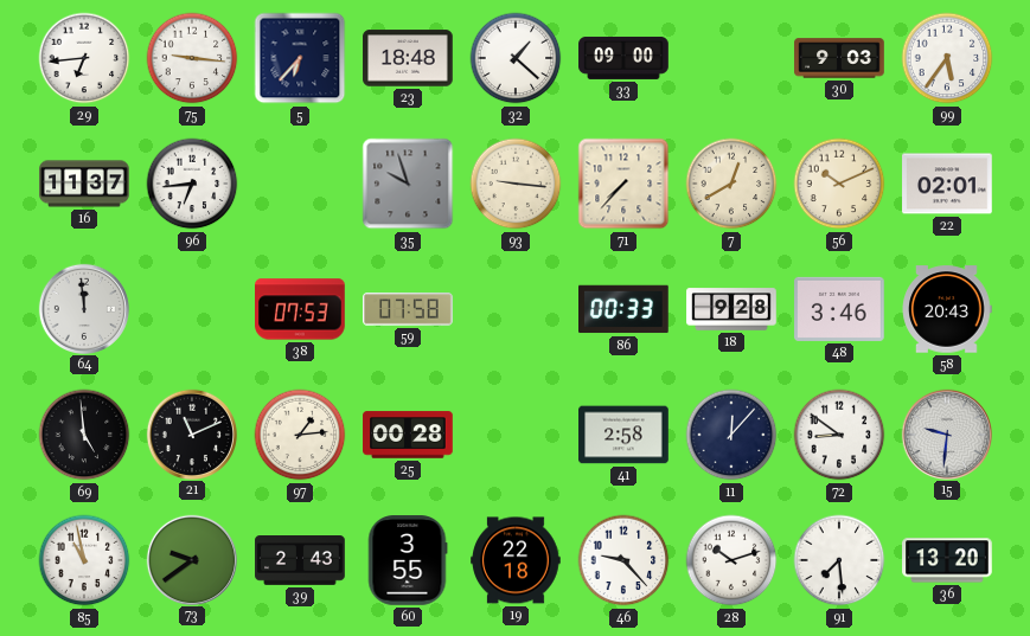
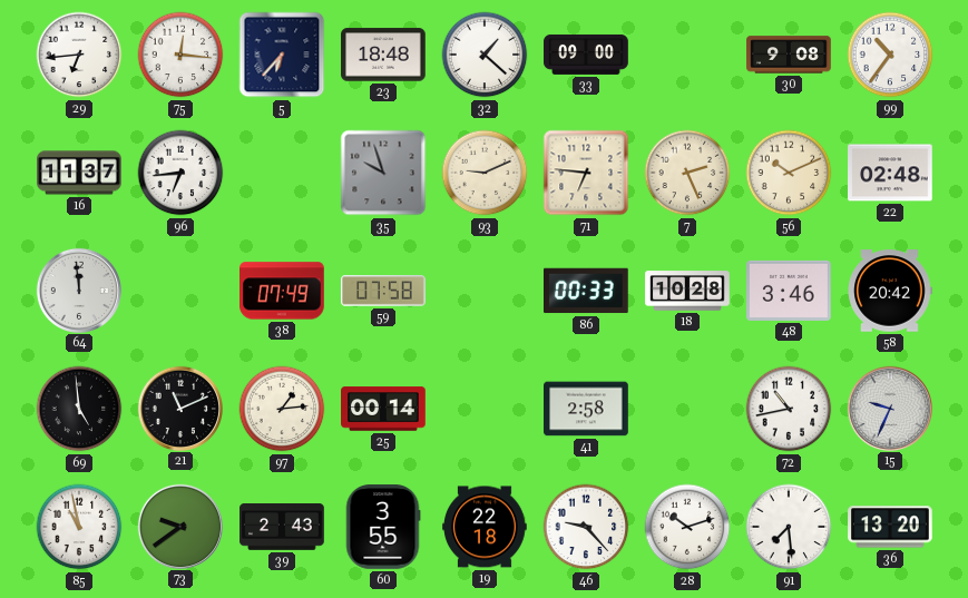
75: 9:16 -> 12:16
30: 9:03 -> 9:08
99: 5:36 -> 10:36
93: 9:16 -> 9:11
71: 7:37 -> 6:46
7: 12:40 -> 2:26
22: 02:01 -> 02:48
38: 07:53 -> 07:49
18: 9:28 -> 10:28
58: 20:43 -> 20:42
25: 00:28 -> 00:14
11: 12:07 -> none
72: 8:51 -> 10:43
15: 9:31 -> 9:34
